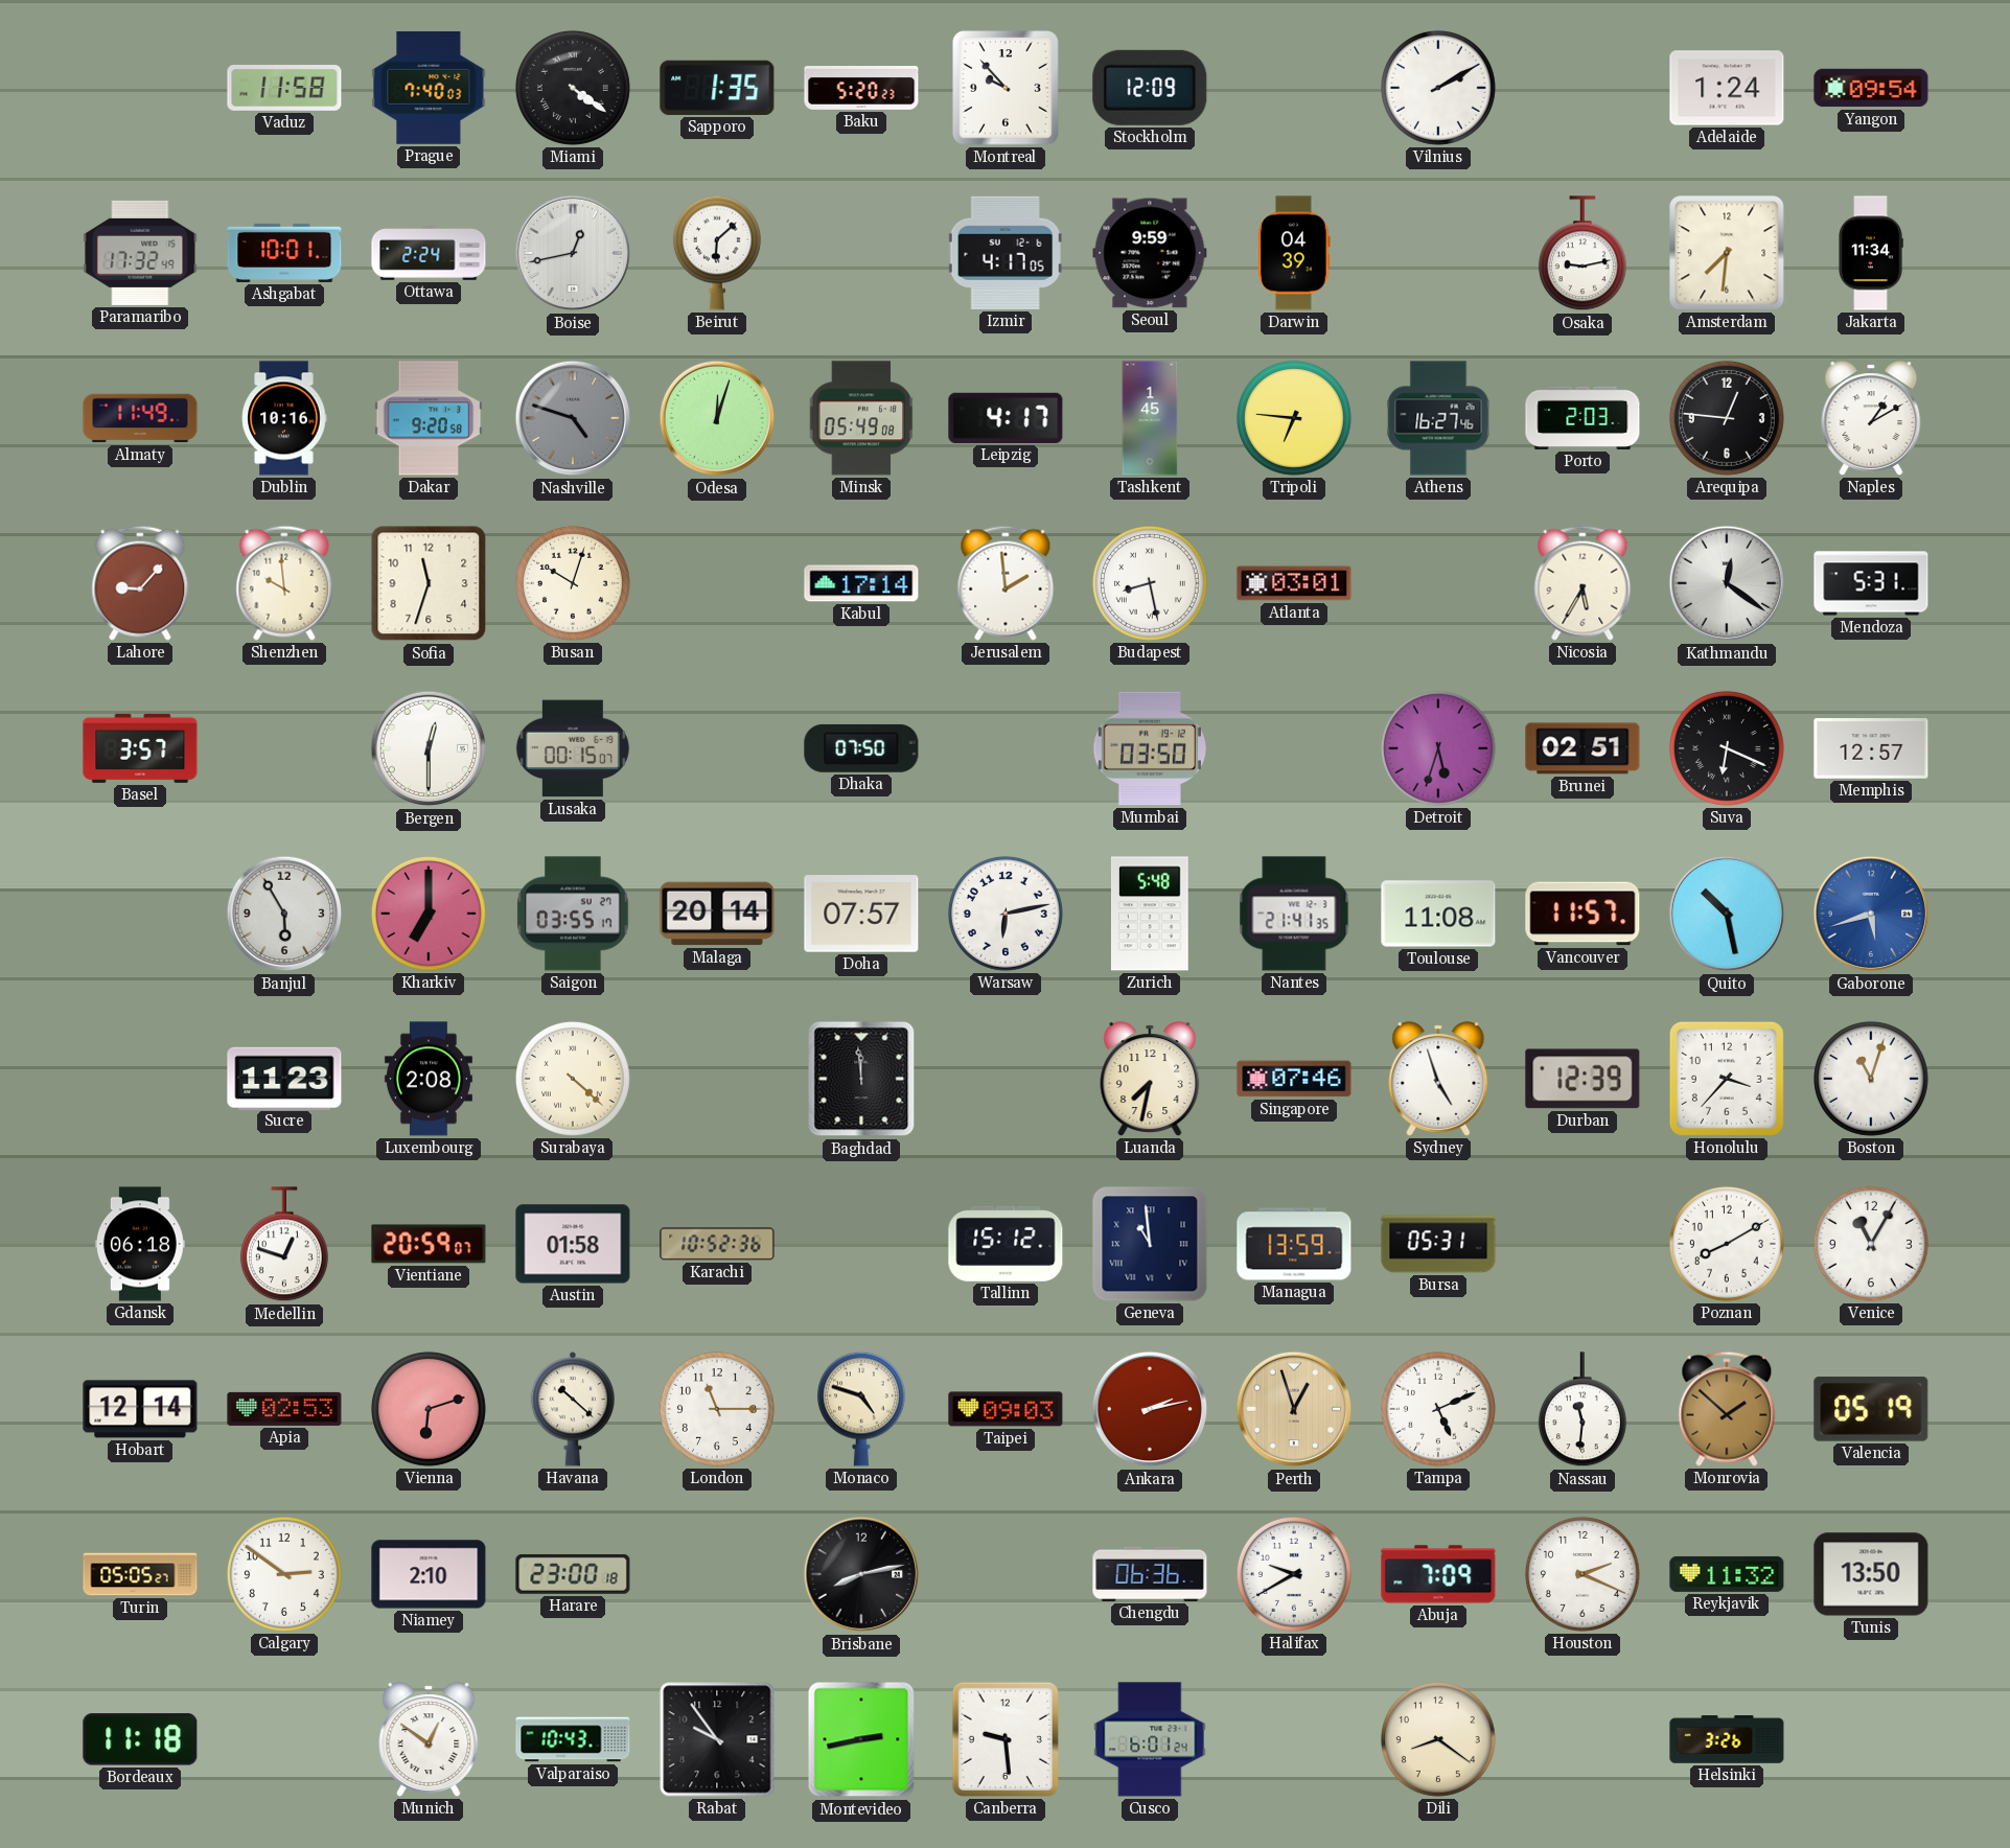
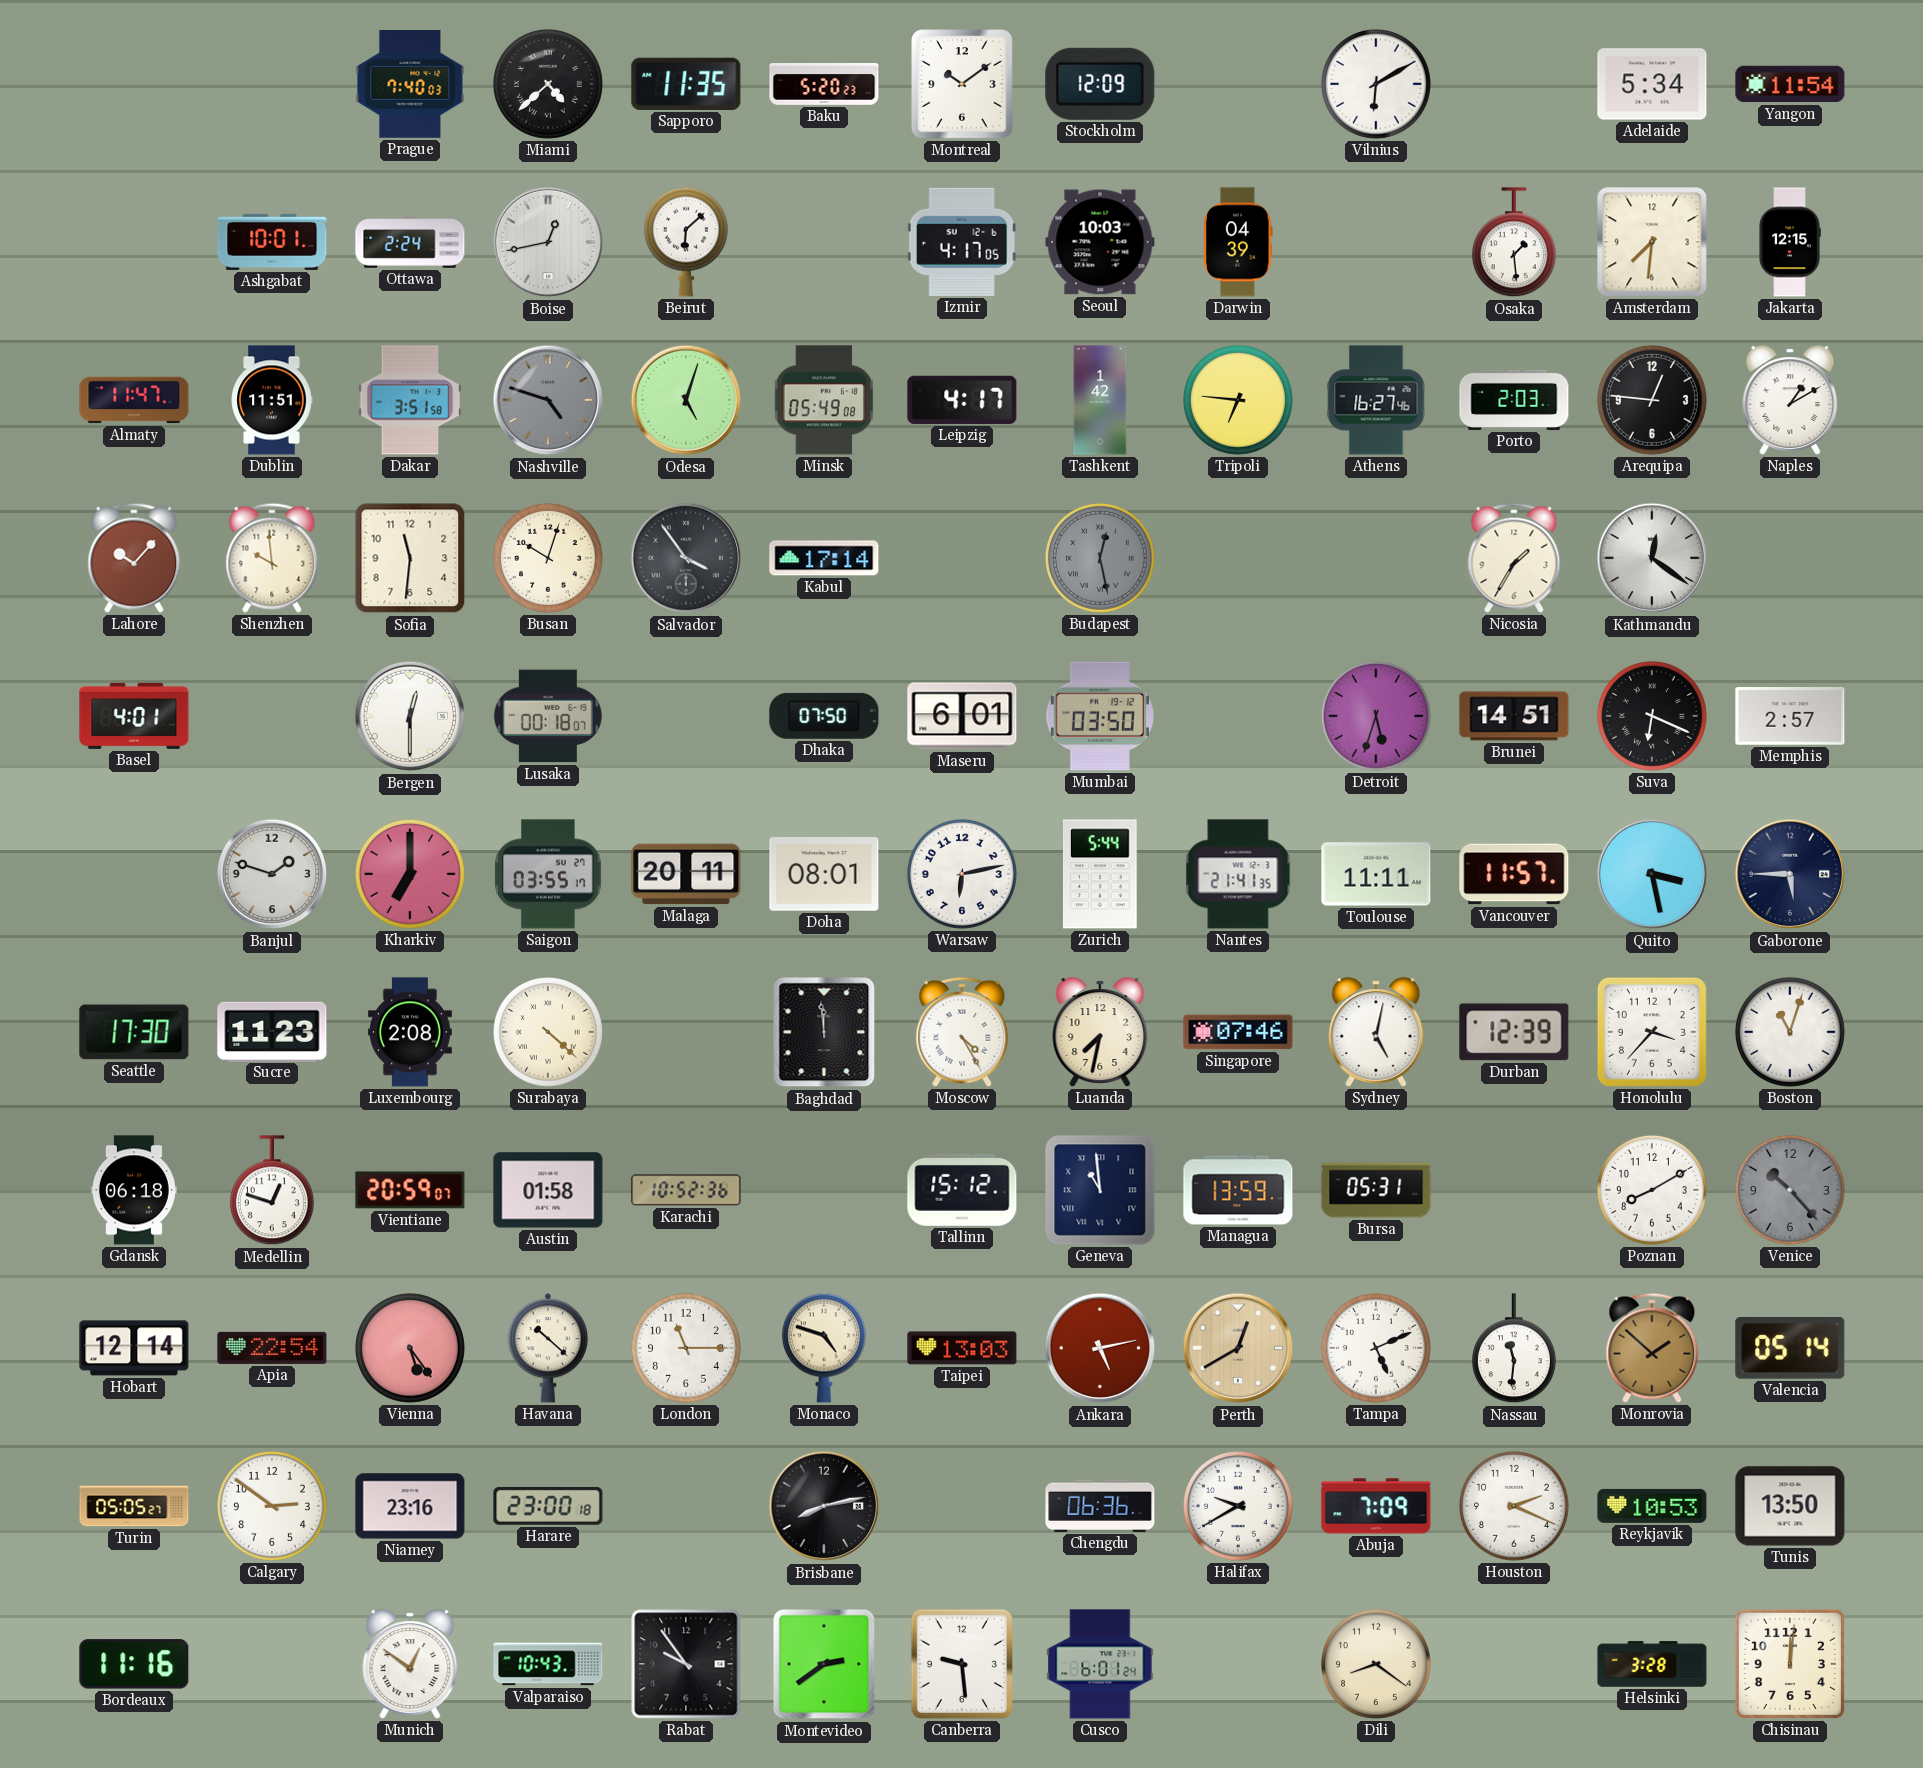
Vaduz: 11:58 -> none
Miami: 4:21 -> 4:38
Sapporo: 1:35 -> 11:35
Montreal: 9:53 -> 10:09
Vilnius: 2:10 -> 6:10
Adelaide: 1:24 -> 5:34
Yangon: 09:54 -> 11:54
Paramaribo: 17:32 -> none
Seoul: 9:59 -> 10:03
Osaka: 9:13 -> 1:29
Jakarta: 11:34 -> 12:15
Almaty: 11:49 -> 11:47
Dublin: 10:16 -> 11:51
Dakar: 9:20 -> 3:51
Odesa: 12:03 -> 5:03
Tashkent: 1:45 -> 1:42
Lahore: 9:07 -> 10:07
Sofia: 11:33 -> 11:31
Salvador: none -> 3:54
Jerusalem: 1:59 -> none
Budapest: 8:28 -> 12:28
Budapest dial: white -> grey
Atlanta: 03:01 -> none
Nicosia: 5:35 -> 1:35
Mendoza: 5:31 -> none
Basel: 3:57 -> 4:01
Lusaka: 00:15 -> 00:18
Maseru: none -> 6:01
Brunei: 02:51 -> 14:51
Memphis: 12:57 -> 2:57
Banjul: 5:55 -> 1:48
Malaga: 20:14 -> 20:11
Doha: 07:57 -> 08:01
Zurich: 5:48 -> 5:44
Toulouse: 11:08 -> 11:11
Quito: 10:28 -> 3:28
Gaborone: 5:42 -> 5:45
Gaborone dial: blue -> navy
Seattle: none -> 17:30
Moscow: none -> 4:25
Sydney: 4:57 -> 5:02
Venice: 11:05 -> 10:23
Venice dial: white -> grey
Apia: 02:53 -> 22:54
Vienna: 6:12 -> 5:24
Taipei: 09:03 -> 13:03
Ankara: 2:13 -> 5:13
Perth: 12:57 -> 12:40
Valencia: 05:19 -> 05:14
Niamey: 2:10 -> 23:16
Reykjavik: 11:32 -> 10:53
Bordeaux: 11:18 -> 11:16
Montevideo: 2:43 -> 2:39
Helsinki: 3:26 -> 3:28
Chisinau: none -> 12:01
